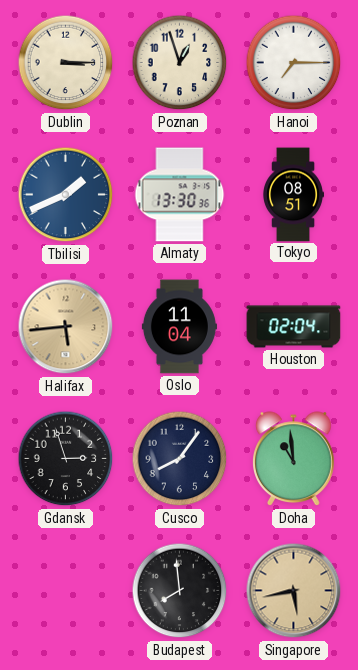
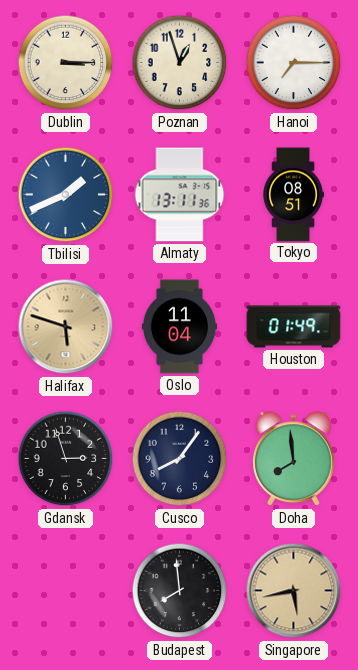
Almaty: 13:30 -> 13:11
Halifax: 5:44 -> 5:48
Houston: 02:04 -> 01:49
Doha: 10:59 -> 7:59
